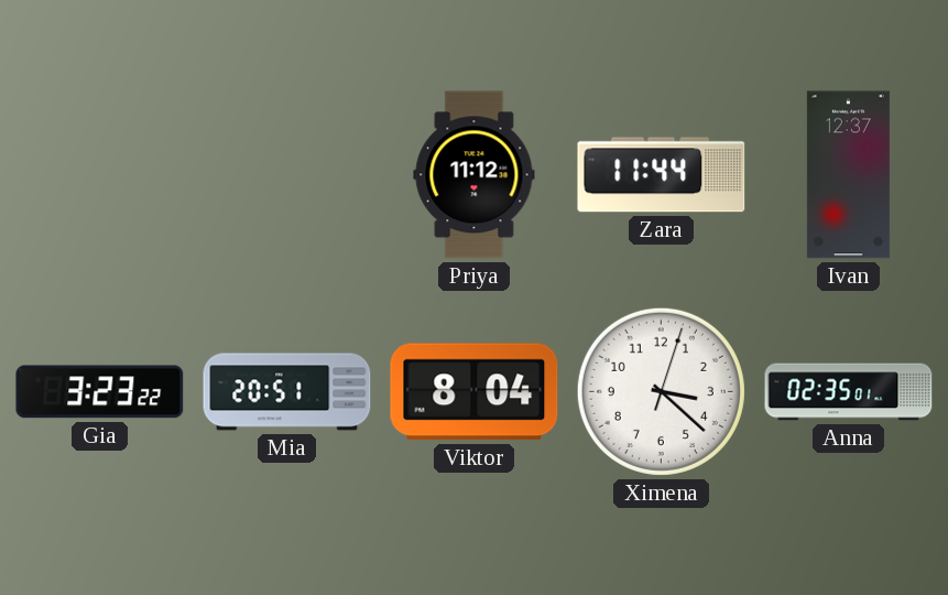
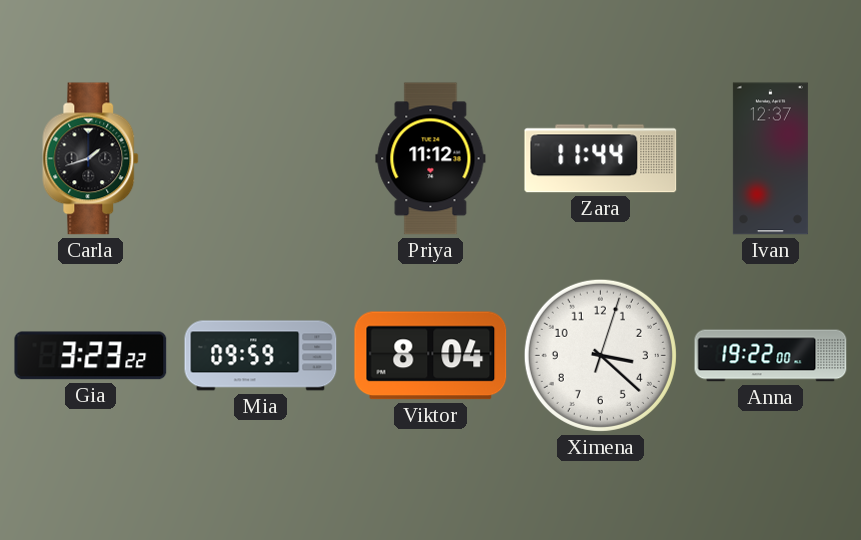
Carla: none -> 1:42
Mia: 20:51 -> 09:59
Anna: 02:35 -> 19:22
